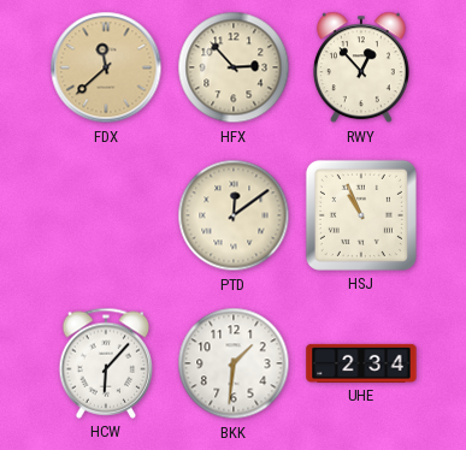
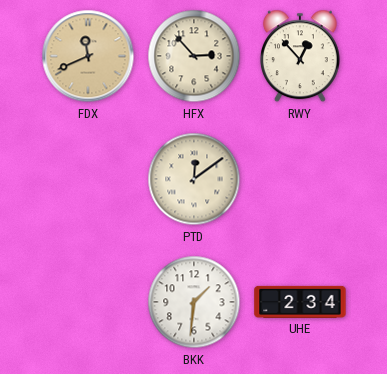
FDX: 11:38 -> 11:41
HSJ: 10:56 -> none
HCW: 6:07 -> none
